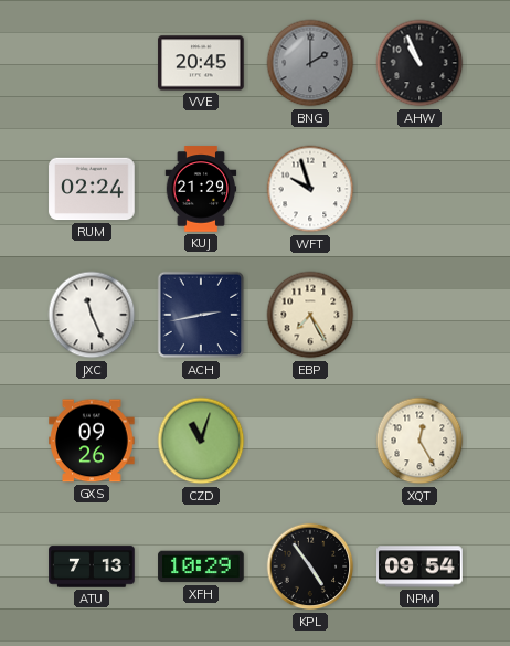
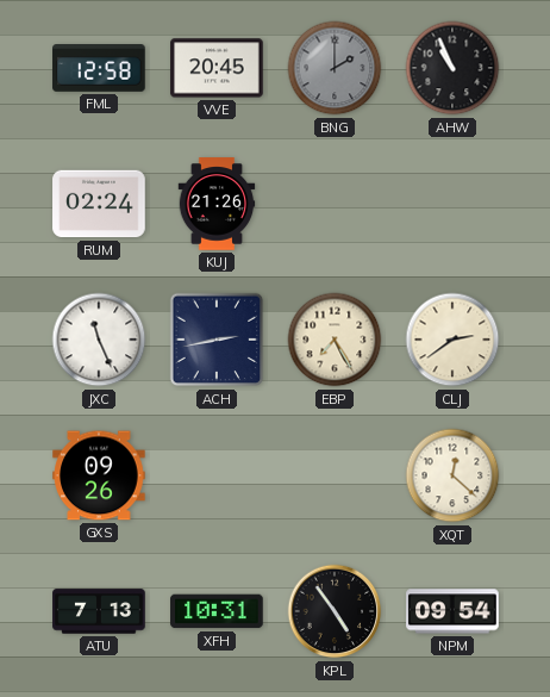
FML: none -> 12:58
KUJ: 21:29 -> 21:26
WFT: 9:57 -> none
CLJ: none -> 2:39
CZD: 11:03 -> none
XQT: 12:25 -> 12:22
XFH: 10:29 -> 10:31
